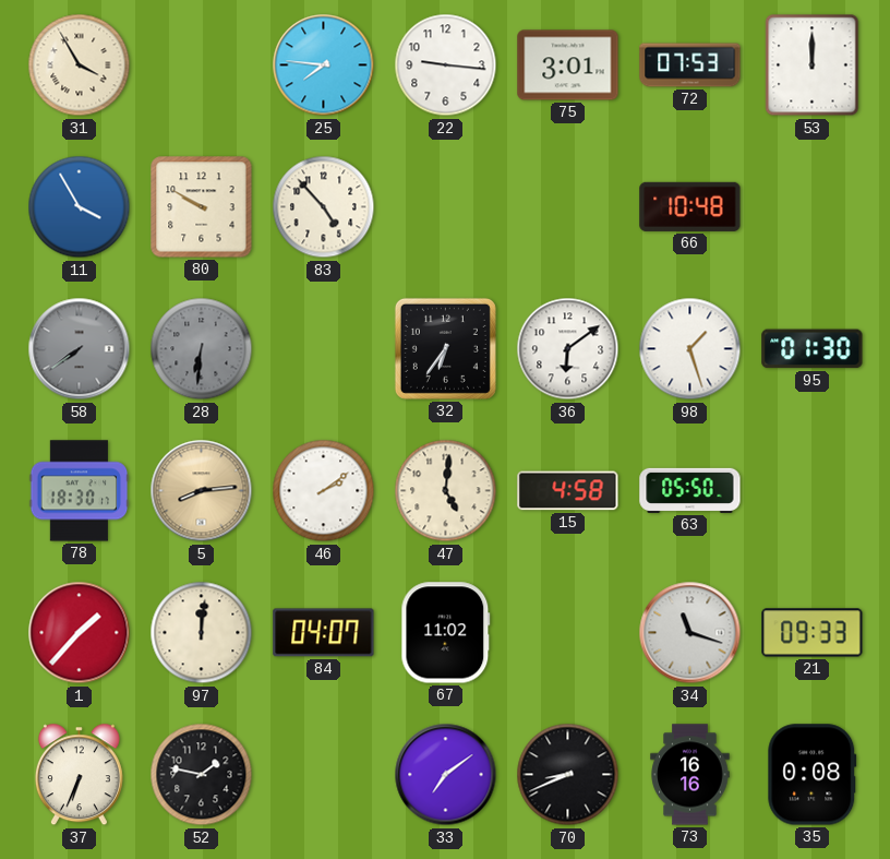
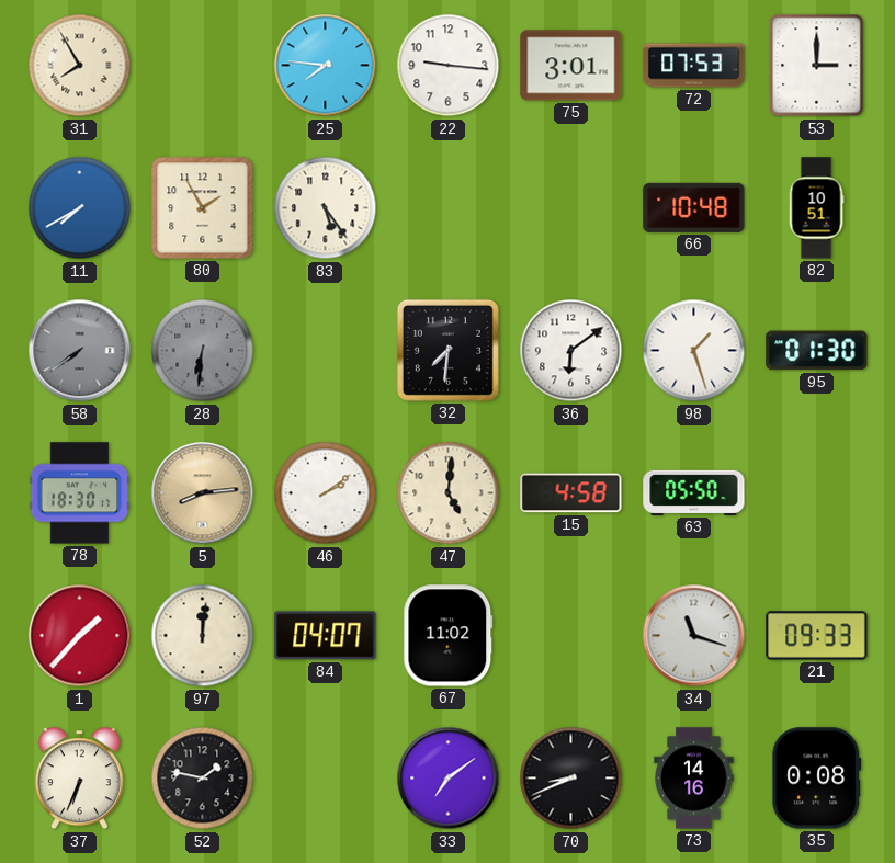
31: 3:55 -> 7:55
53: 12:00 -> 3:00
11: 3:55 -> 7:40
80: 9:50 -> 1:55
83: 4:53 -> 5:24
82: none -> 10:51
32: 6:36 -> 7:31
73: 16:16 -> 14:16
